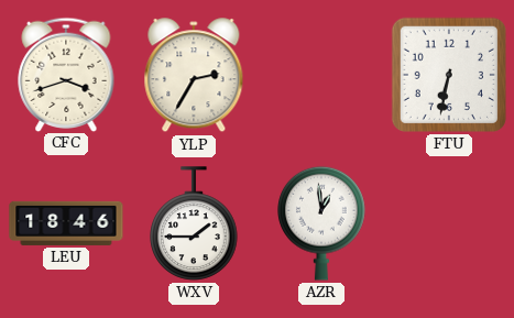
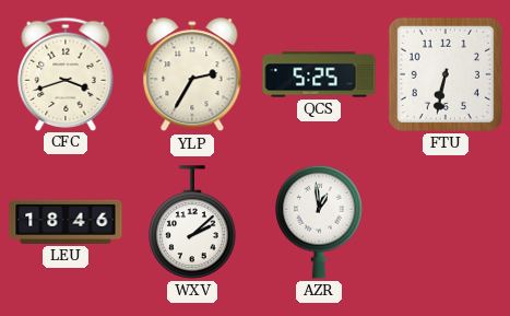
QCS: none -> 5:25
WXV: 1:45 -> 2:08
